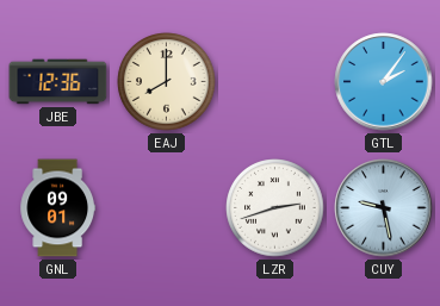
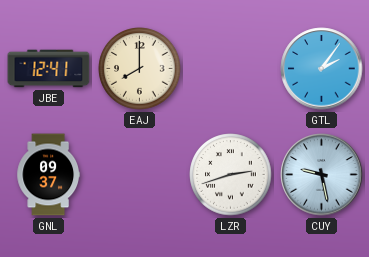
JBE: 12:36 -> 12:41
GNL: 09:01 -> 09:37
